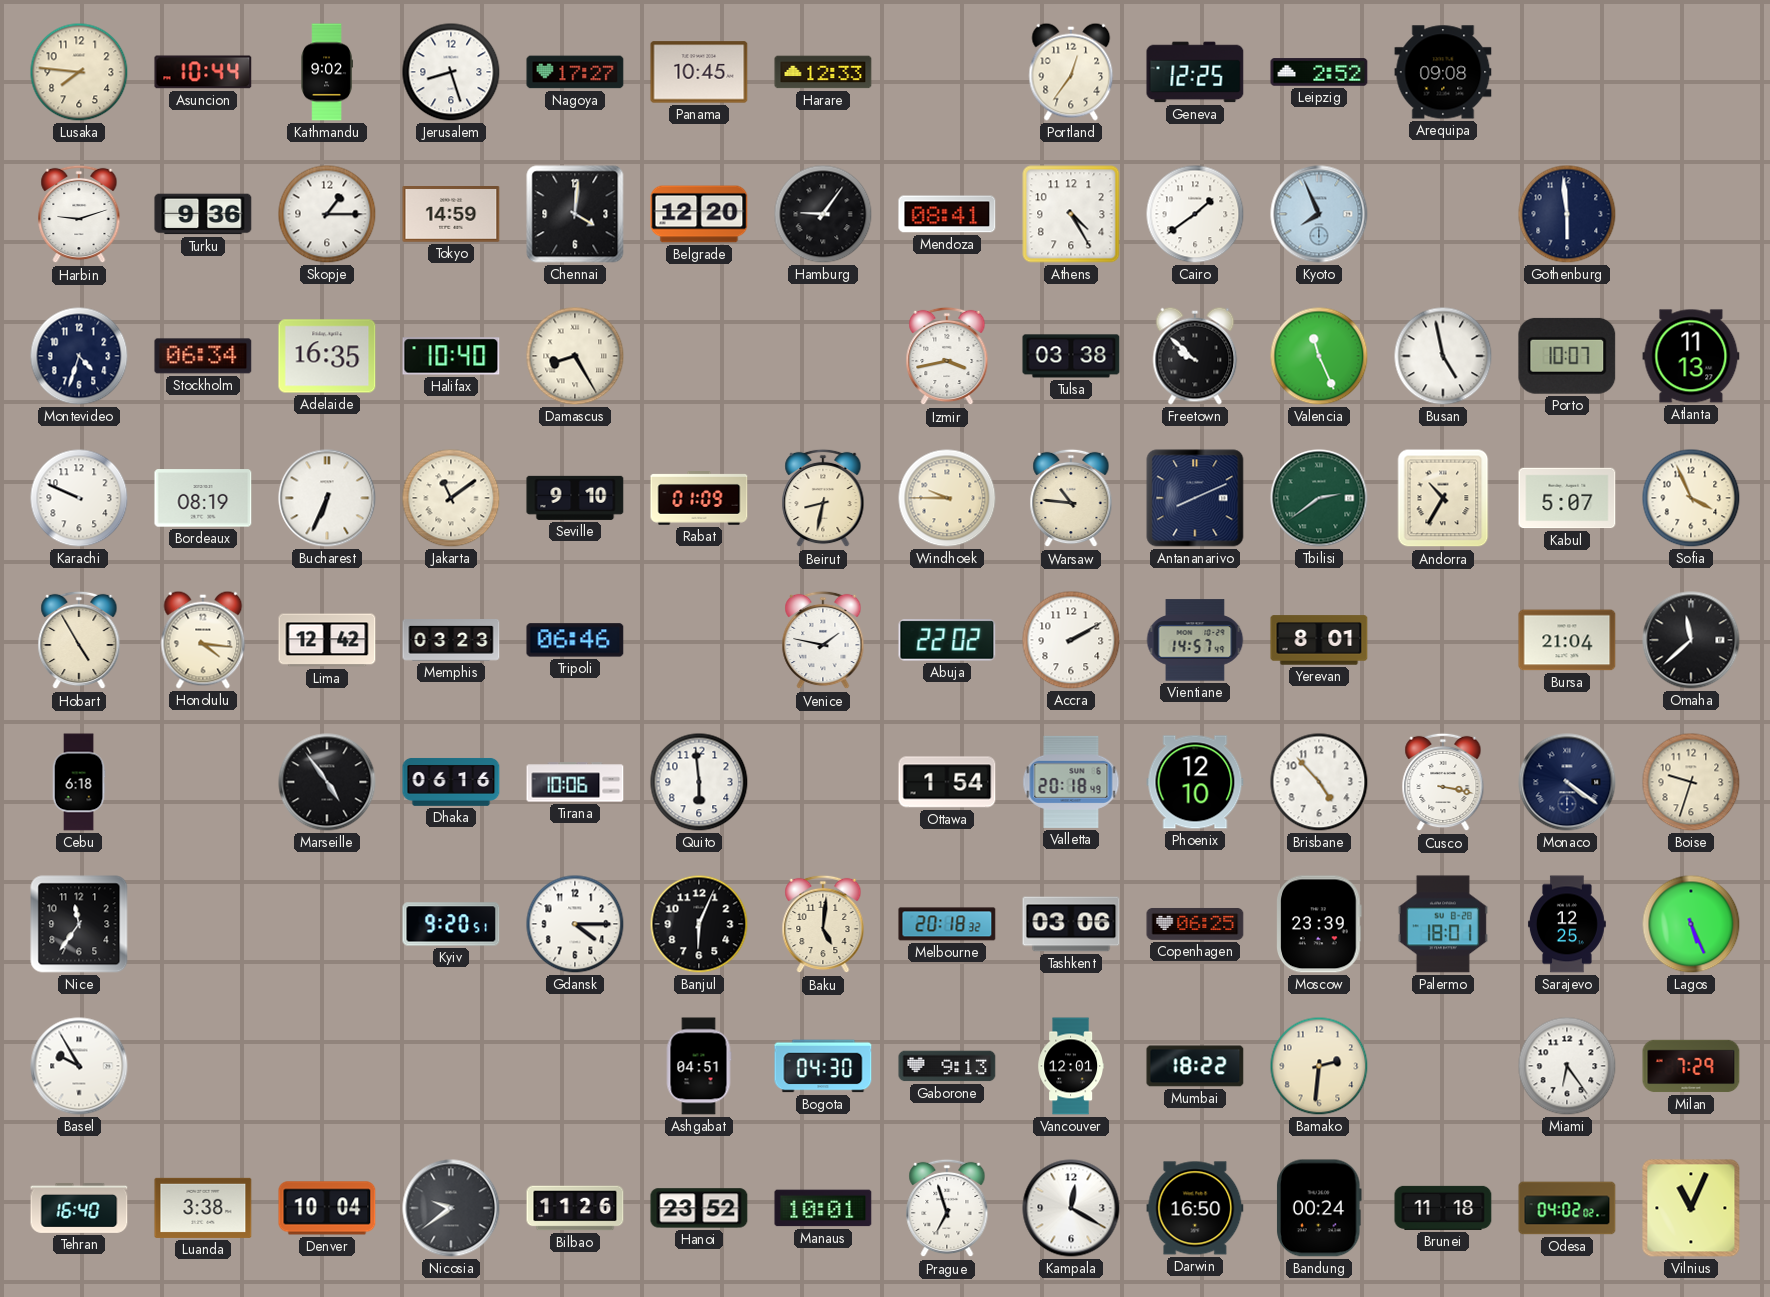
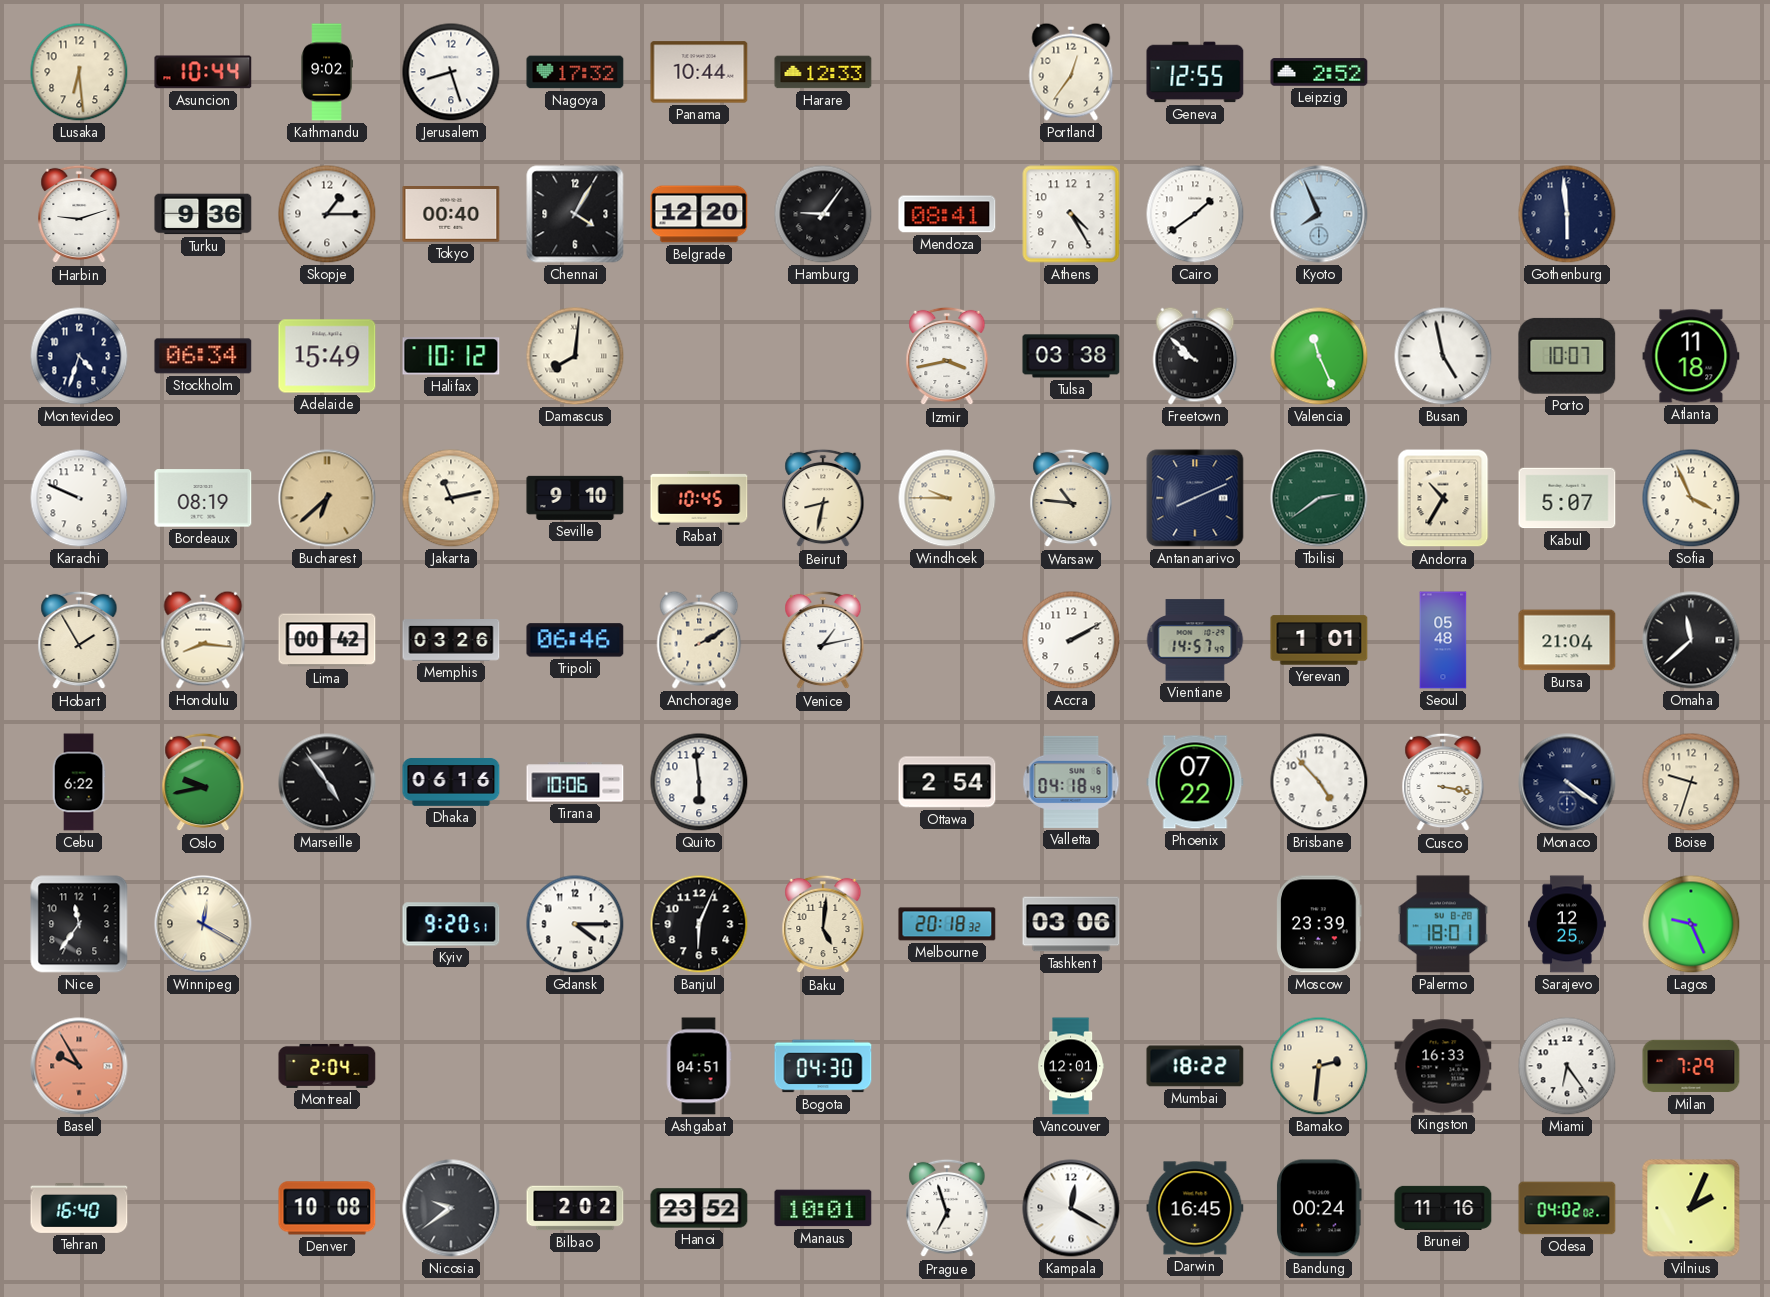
Lusaka: 7:46 -> 6:29
Nagoya: 17:27 -> 17:32
Panama: 10:45 -> 10:44
Geneva: 12:25 -> 12:55
Arequipa: 09:08 -> none
Tokyo: 14:59 -> 00:40
Chennai: 4:01 -> 4:05
Adelaide: 16:35 -> 15:49
Halifax: 10:40 -> 10:12
Damascus: 8:25 -> 8:01
Atlanta: 11:13 -> 11:18
Bucharest: 6:34 -> 6:38
Bucharest dial: white -> champagne
Jakarta: 11:09 -> 11:13
Rabat: 01:09 -> 10:45
Hobart: 4:55 -> 1:55
Honolulu: 4:16 -> 8:16
Lima: 12:42 -> 00:42
Memphis: 03:23 -> 03:26
Anchorage: none -> 2:10
Venice: 1:47 -> 1:13
Abuja: 22:02 -> none
Yerevan: 8:01 -> 1:01
Seoul: none -> 05:48
Cebu: 6:18 -> 6:22
Oslo: none -> 9:43
Ottawa: 1:54 -> 2:54
Valletta: 20:18 -> 04:18
Phoenix: 12:10 -> 07:22
Winnipeg: none -> 12:20
Copenhagen: 06:25 -> none
Lagos: 5:26 -> 9:26
Basel dial: white -> salmon
Montreal: none -> 2:04
Gaborone: 9:13 -> none
Kingston: none -> 16:33
Luanda: 3:38 -> none
Denver: 10:04 -> 10:08
Bilbao: 11:26 -> 2:02
Darwin: 16:50 -> 16:45
Brunei: 11:18 -> 11:16
Vilnius: 11:04 -> 2:04
